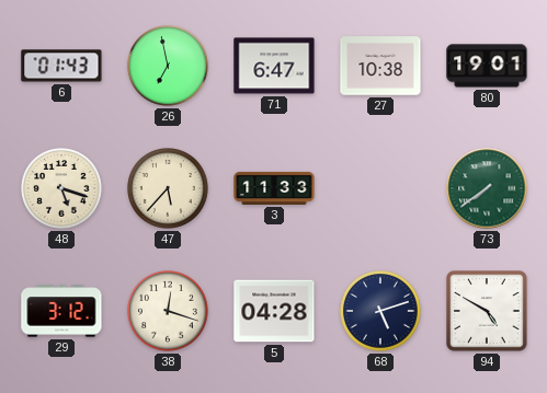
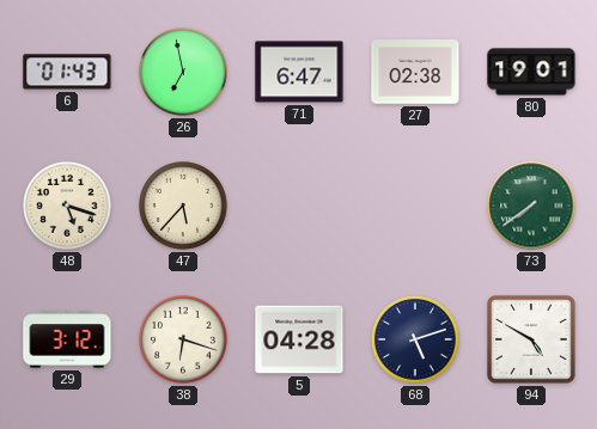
27: 10:38 -> 02:38
3: 11:33 -> none
38: 12:18 -> 6:18
